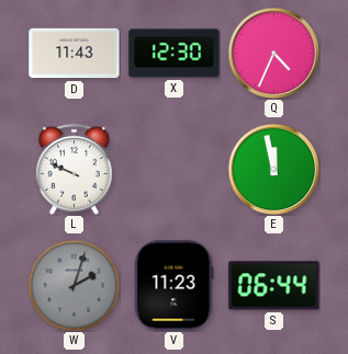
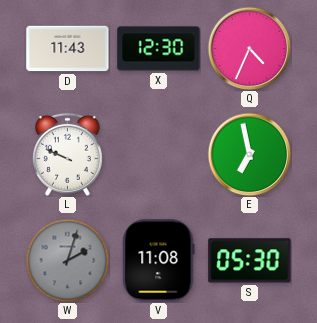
E: 11:58 -> 6:58
V: 11:23 -> 11:08
S: 06:44 -> 05:30
